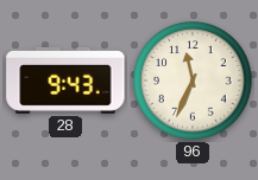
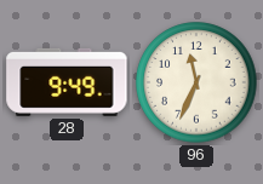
28: 9:43 -> 9:49
